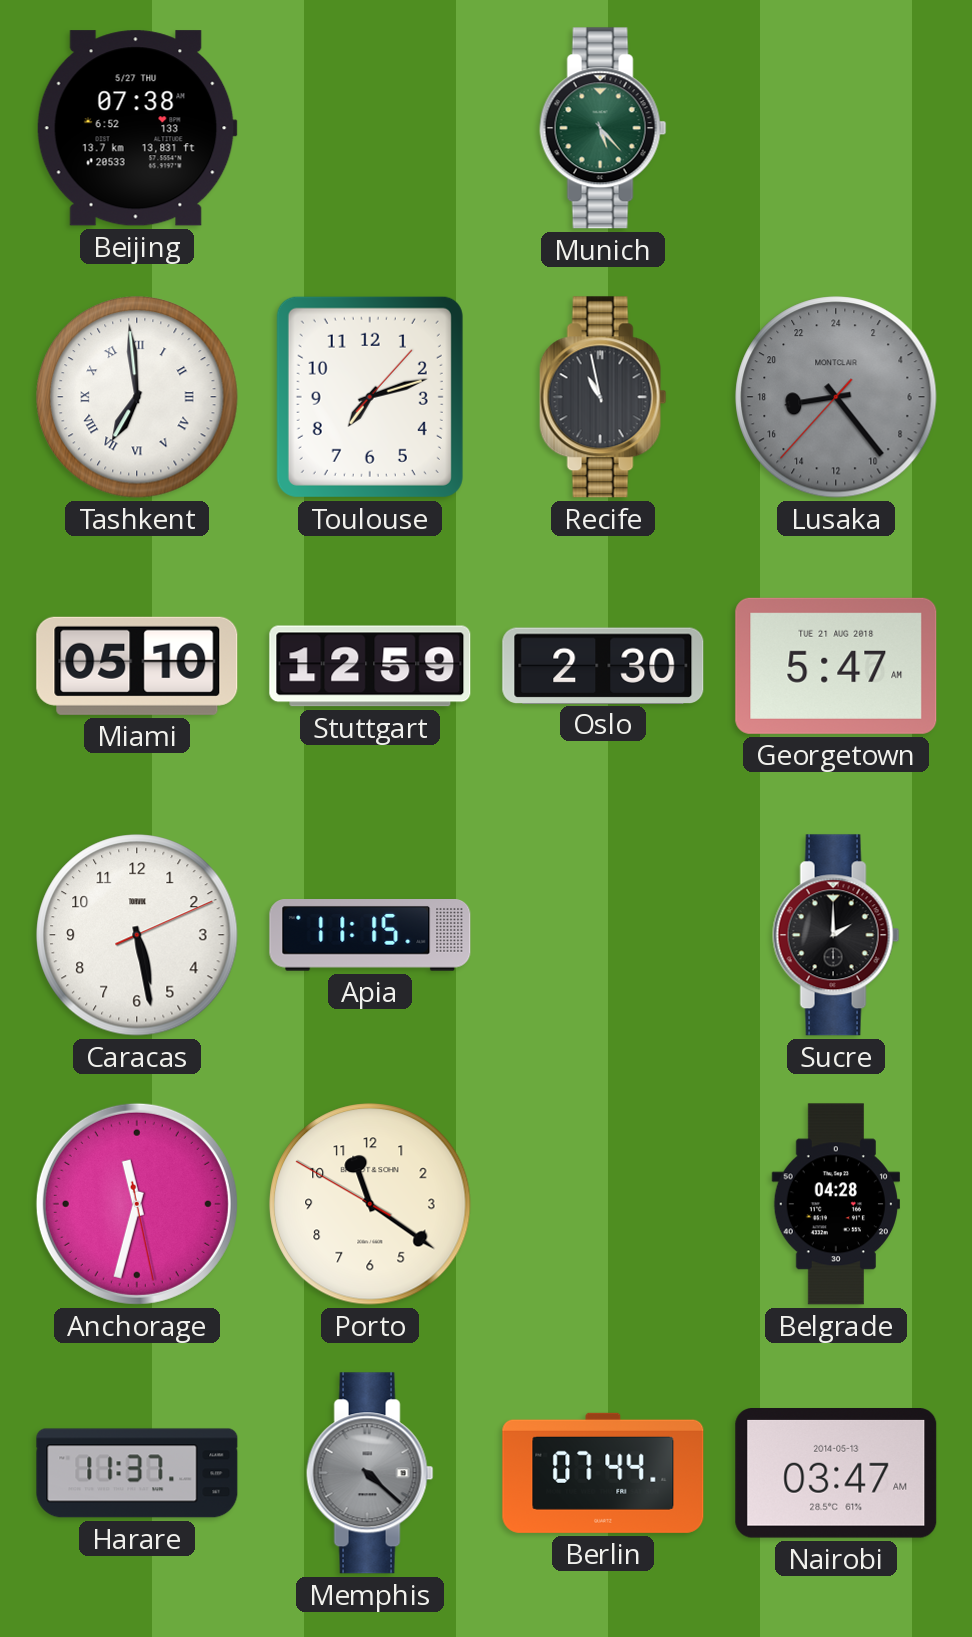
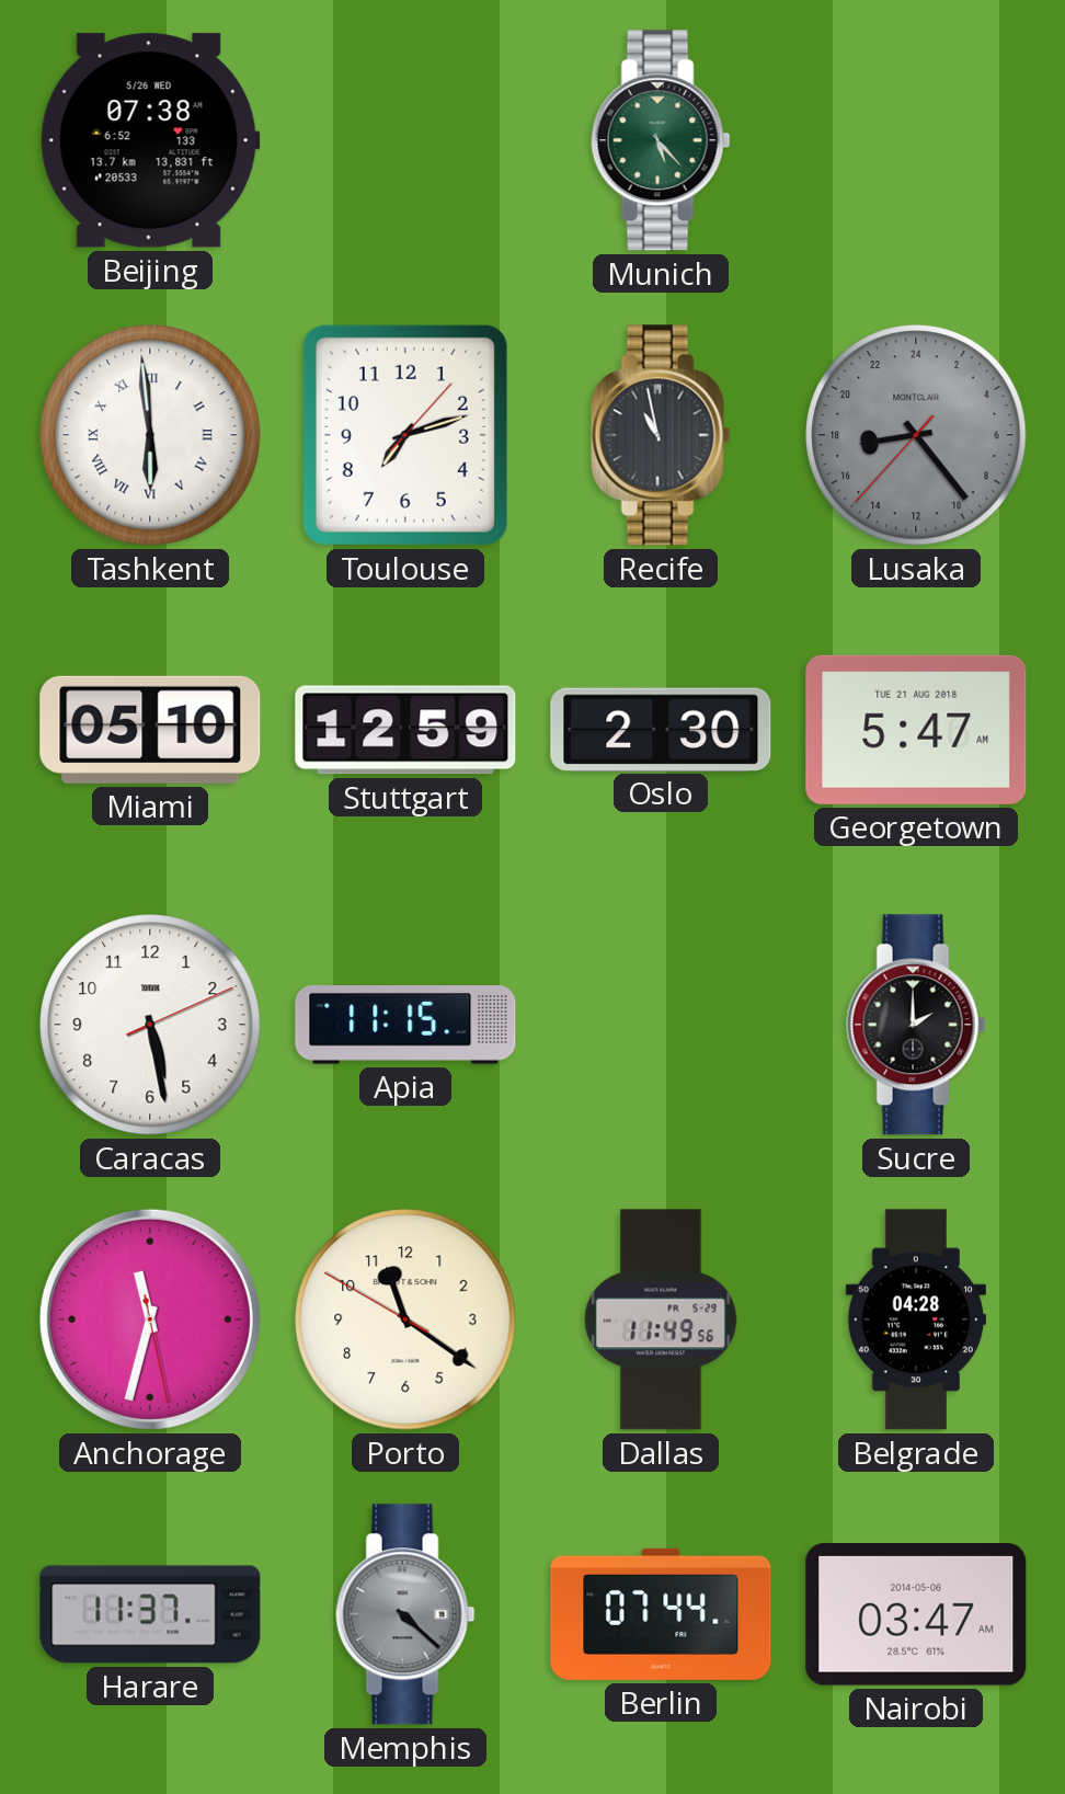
Beijing date: 5/27 THU -> 5/26 WED
Tashkent: 6:59 -> 5:59
Dallas: none -> 11:49
Nairobi date: 2014-05-13 -> 2014-05-06
